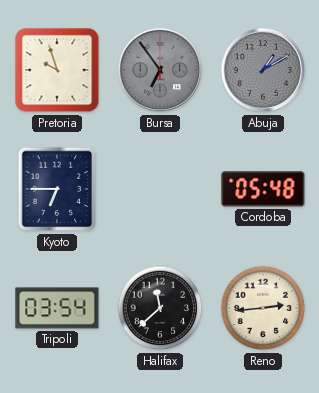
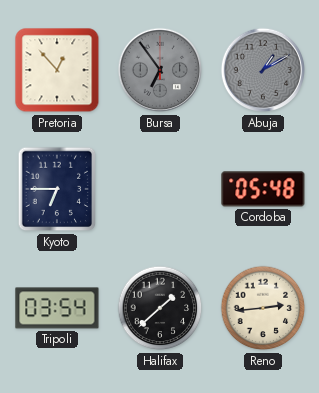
Pretoria: 9:57 -> 12:53
Halifax: 11:38 -> 1:38
